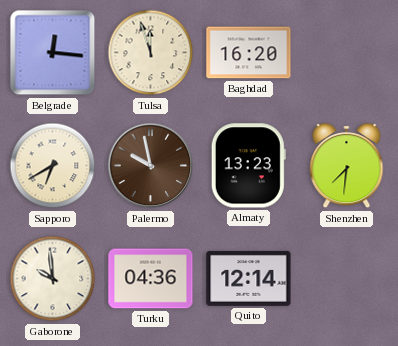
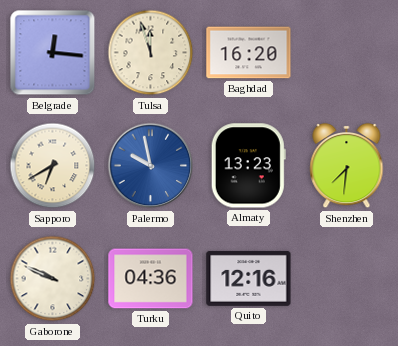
Palermo dial: brown -> blue
Gaborone: 9:59 -> 9:49
Quito: 12:14 -> 12:16
